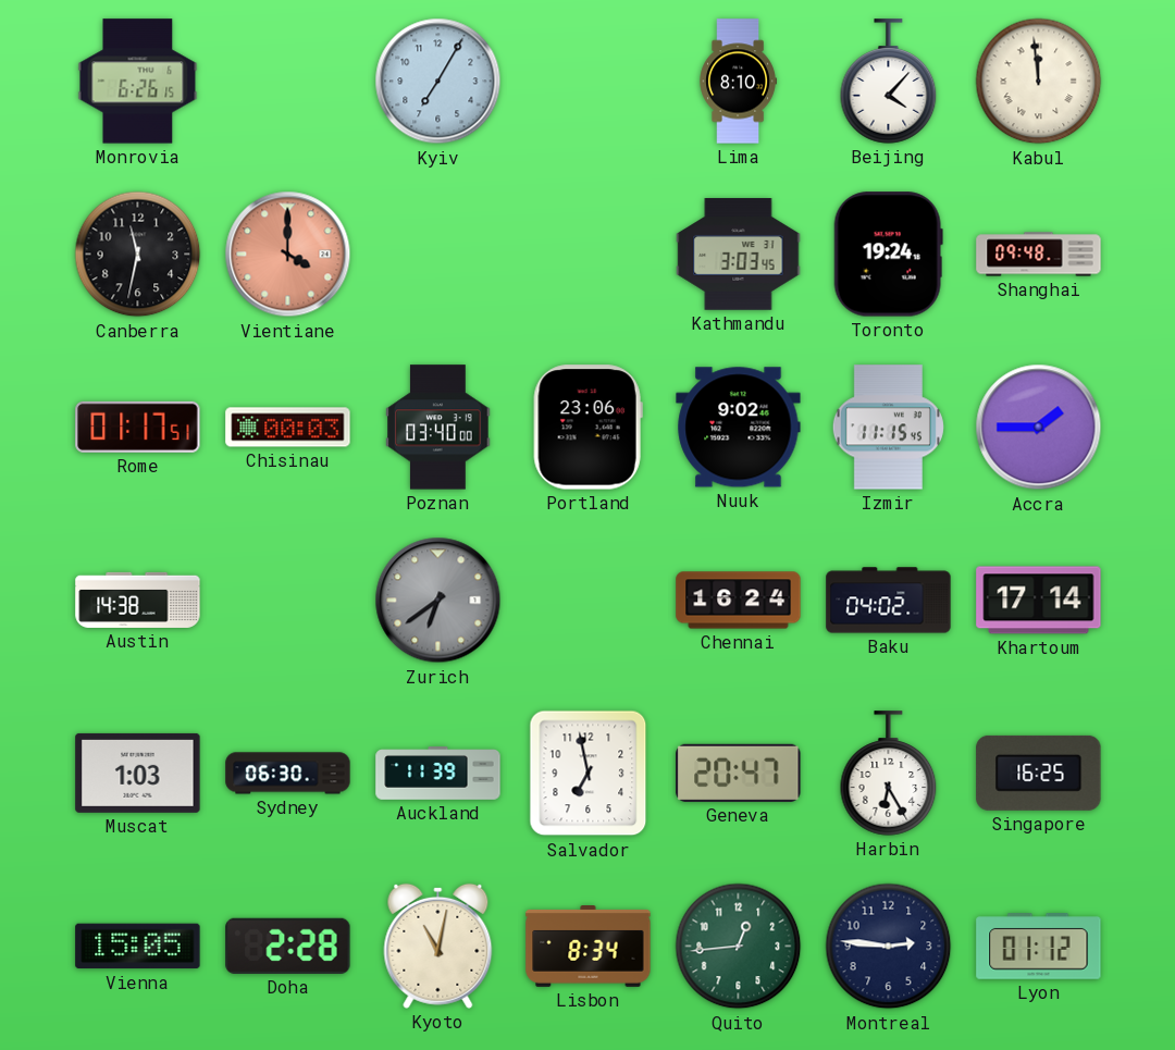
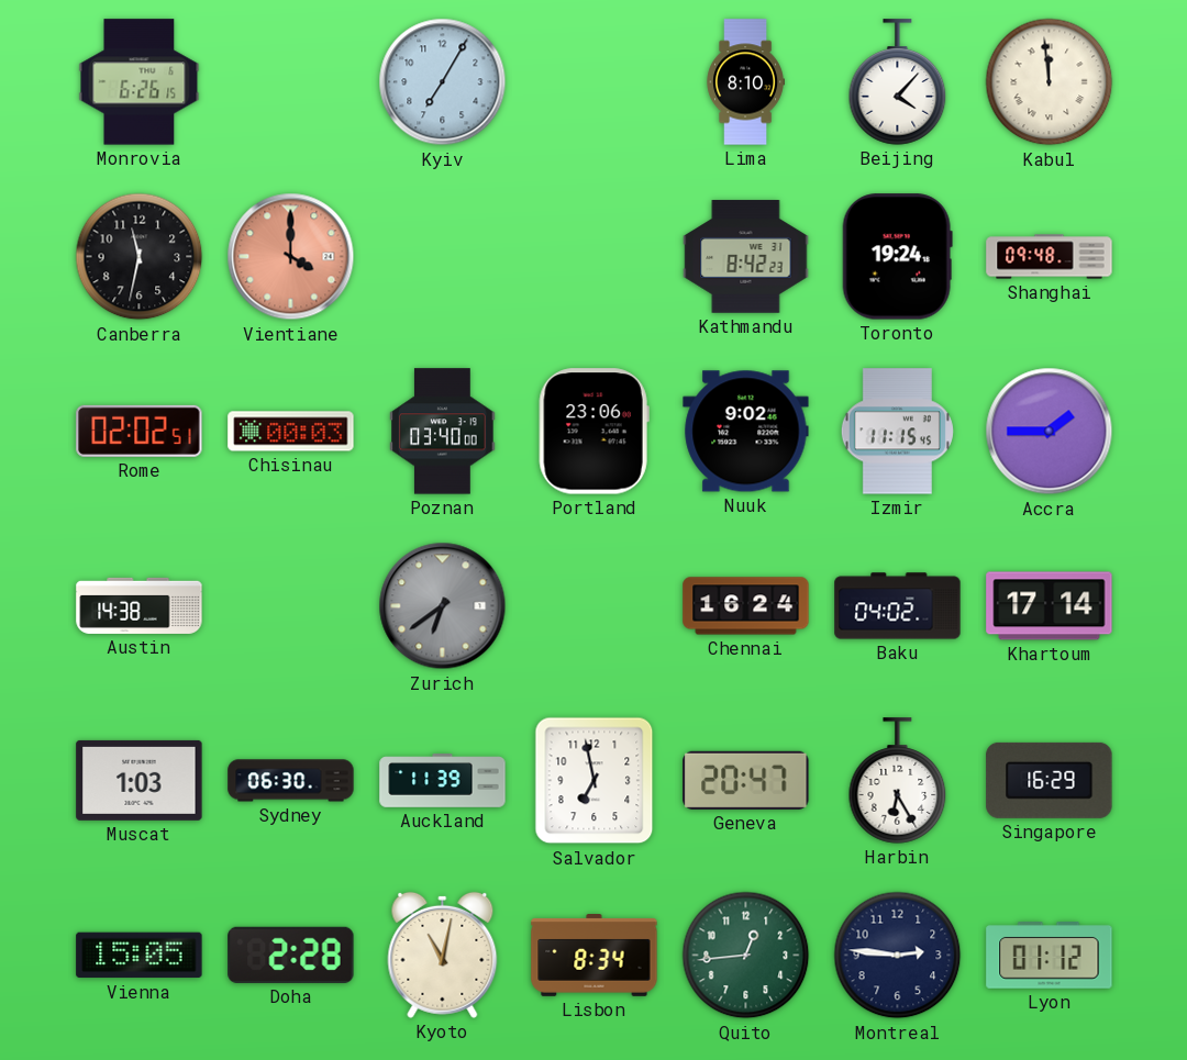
Kathmandu: 3:03 -> 8:42
Rome: 01:17 -> 02:02
Singapore: 16:25 -> 16:29
